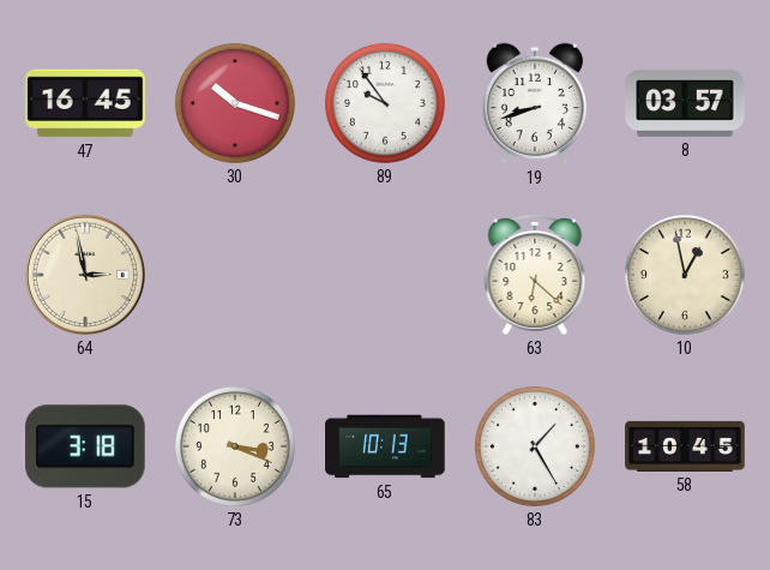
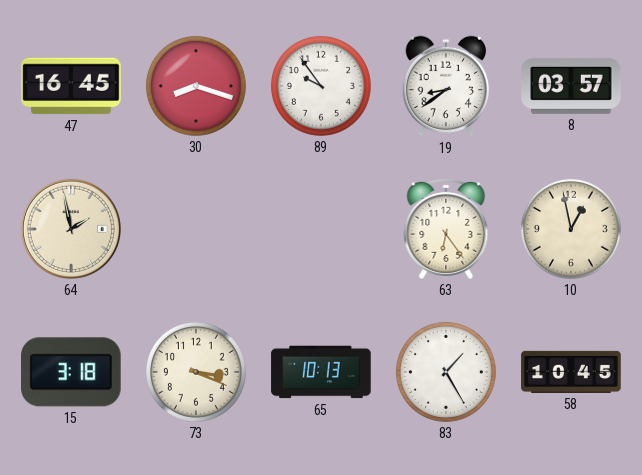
30: 10:18 -> 8:18
19: 8:42 -> 8:39
64: 2:58 -> 1:58
63: 6:22 -> 6:24
